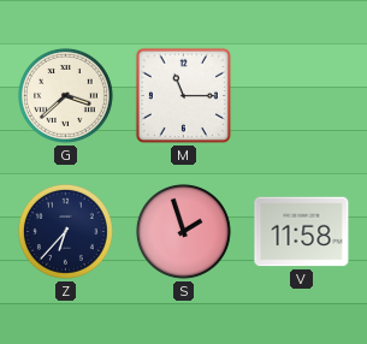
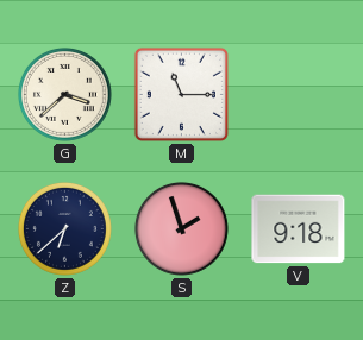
Z: 6:37 -> 6:38
V: 11:58 -> 9:18
